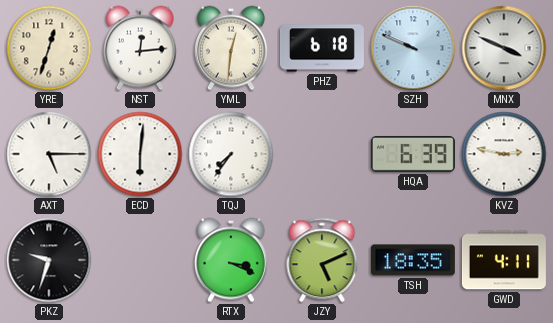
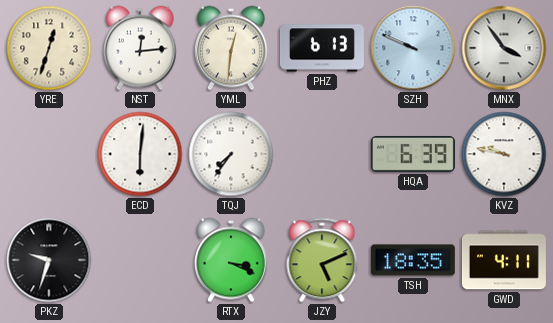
PHZ: 6:18 -> 6:13
MNX: 3:49 -> 3:54
AXT: 5:15 -> none
KVZ: 2:47 -> 9:47
